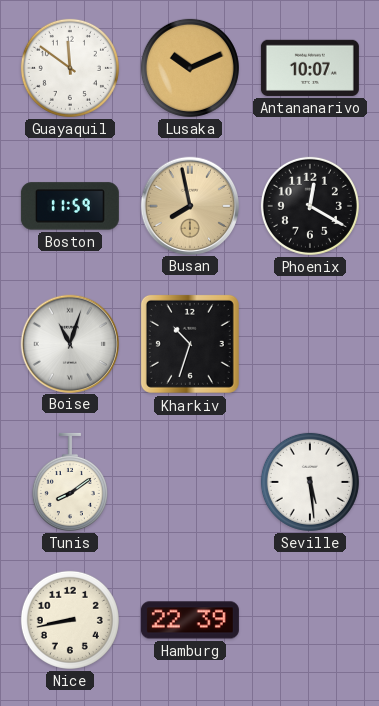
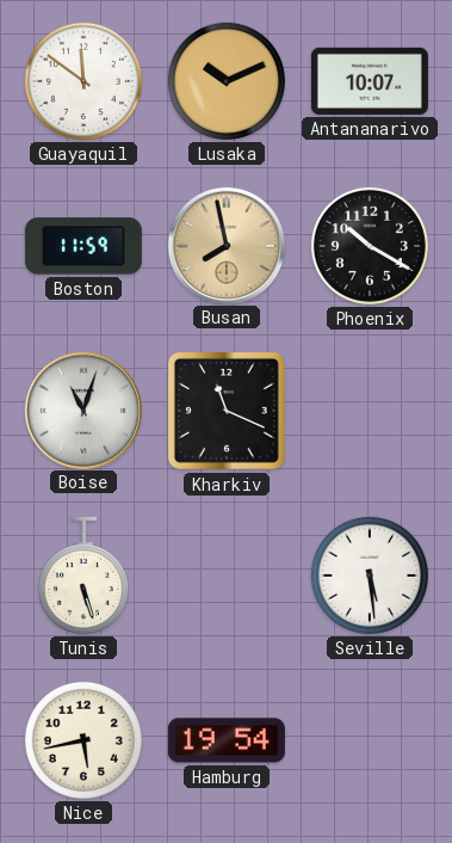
Phoenix: 12:20 -> 10:20
Kharkiv: 10:33 -> 11:19
Tunis: 8:09 -> 5:27
Nice: 8:43 -> 5:43
Hamburg: 22:39 -> 19:54
